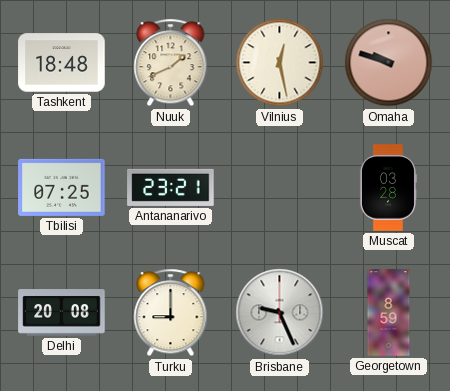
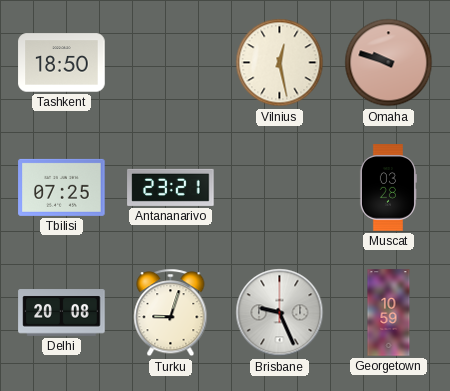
Tashkent: 18:48 -> 18:50
Nuuk: 1:41 -> none
Turku: 9:00 -> 9:03
Georgetown: 8:59 -> 10:59
